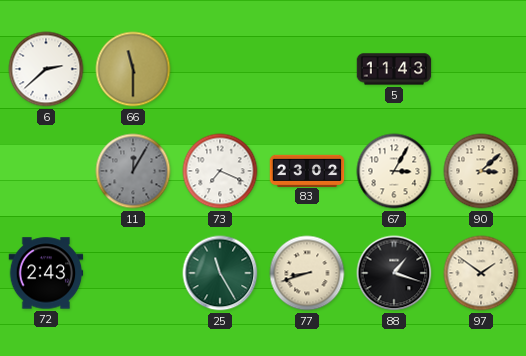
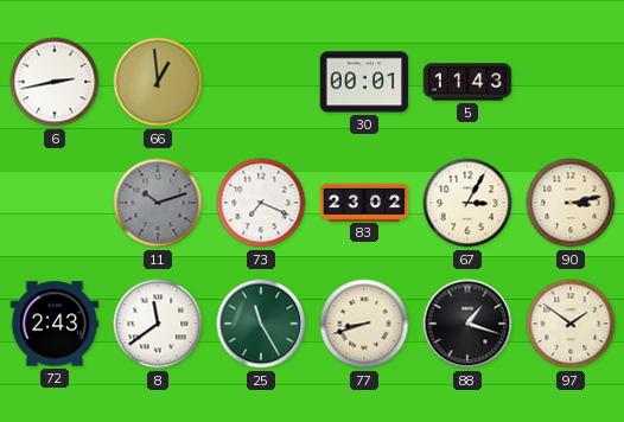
6: 2:38 -> 2:43
66: 11:30 -> 12:59
30: none -> 00:01
11: 12:05 -> 10:12
90: 3:08 -> 3:13
8: none -> 11:39
